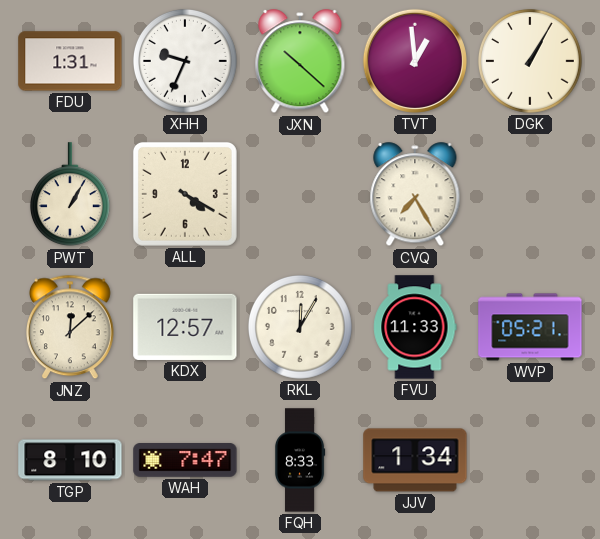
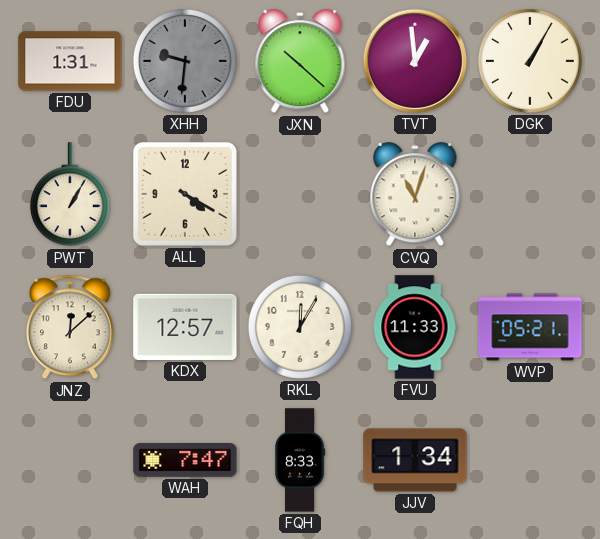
XHH: 9:34 -> 9:31
XHH dial: white -> grey
CVQ: 7:25 -> 11:03
TGP: 8:10 -> none
